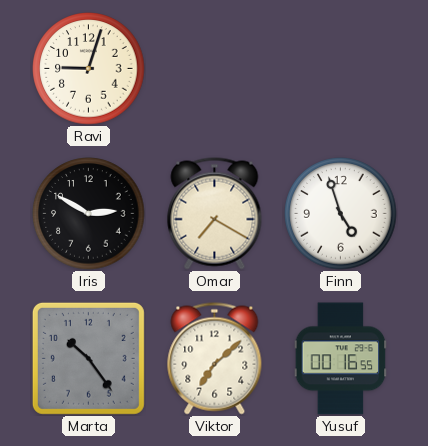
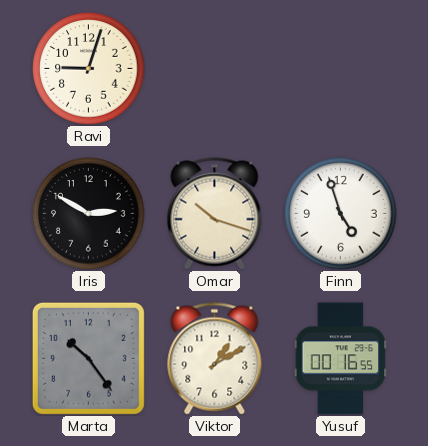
Omar: 7:20 -> 10:18
Viktor: 7:08 -> 1:10
